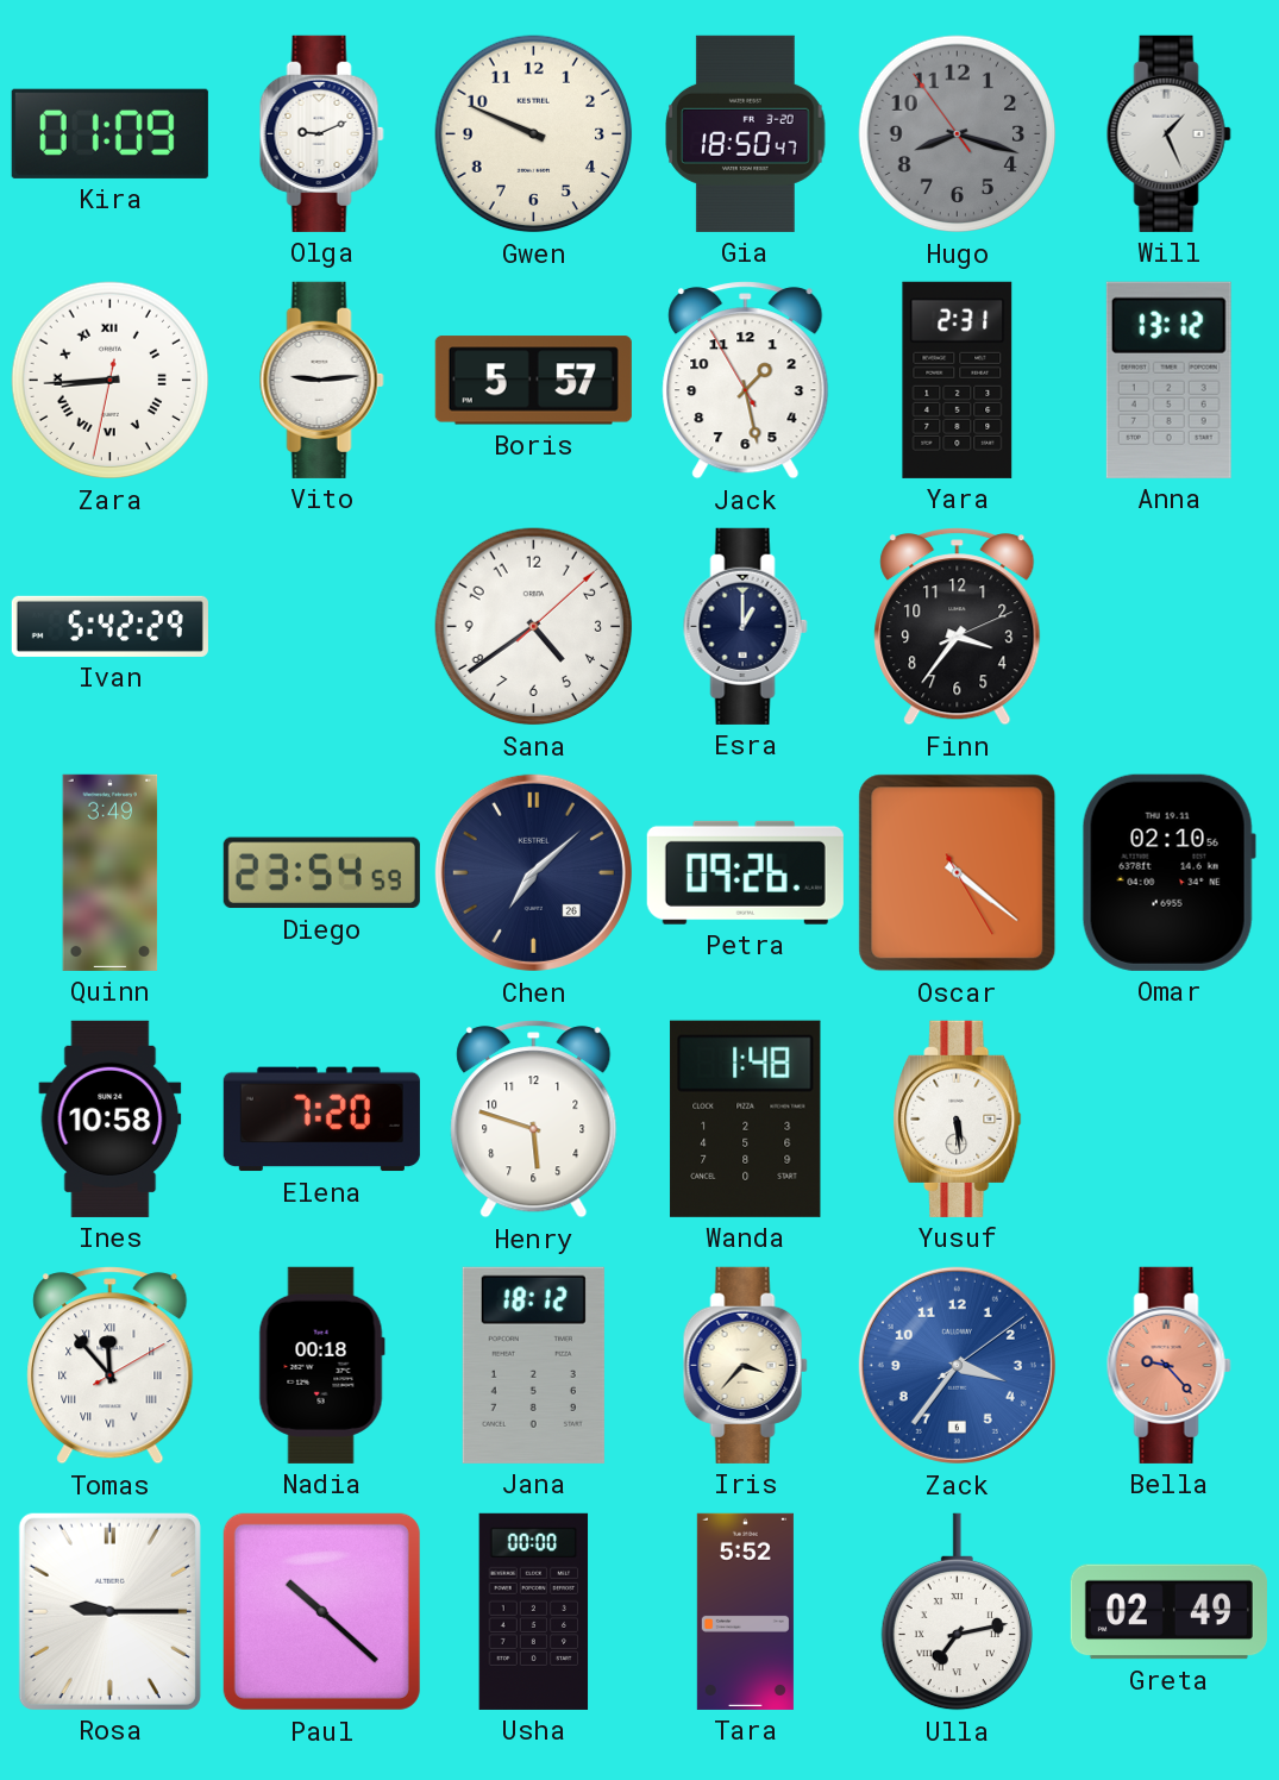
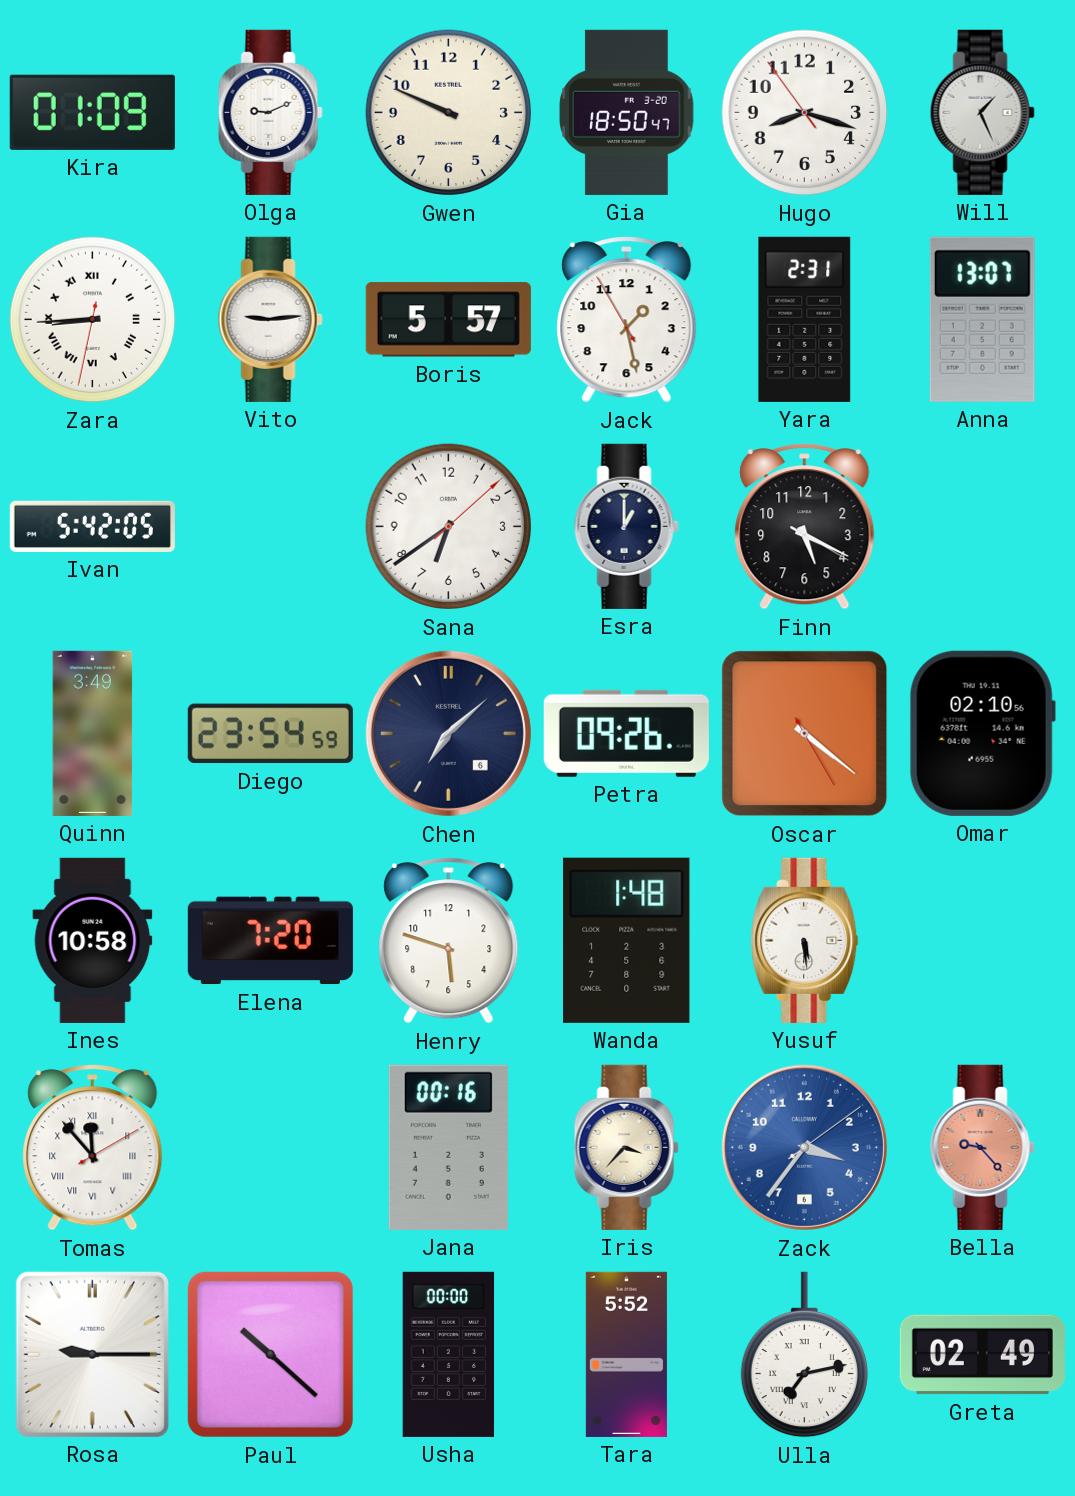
Hugo dial: grey -> white
Anna: 13:12 -> 13:07
Ivan: 5:42:29 -> 5:42:05
Sana: 4:39 -> 6:39
Finn: 3:36 -> 5:19
Chen date: 26 -> 6
Nadia: 00:18 -> none
Jana: 18:12 -> 00:16
